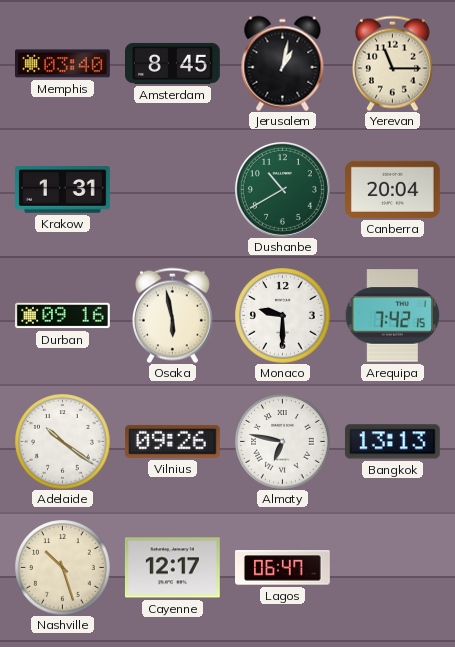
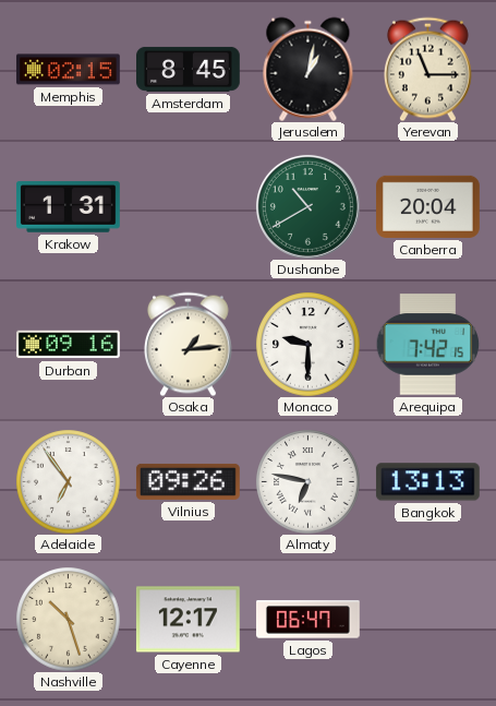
Memphis: 03:40 -> 02:15
Osaka: 5:58 -> 1:14
Adelaide: 10:21 -> 6:54
